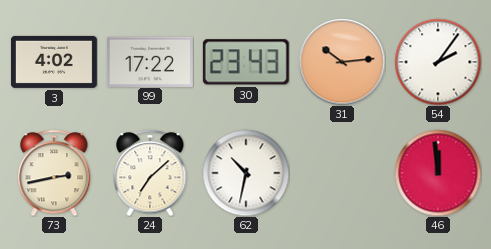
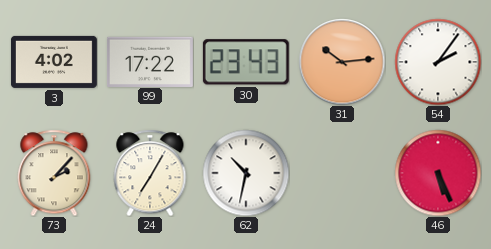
73: 2:43 -> 2:07
24: 7:08 -> 7:05
46: 11:59 -> 5:26
